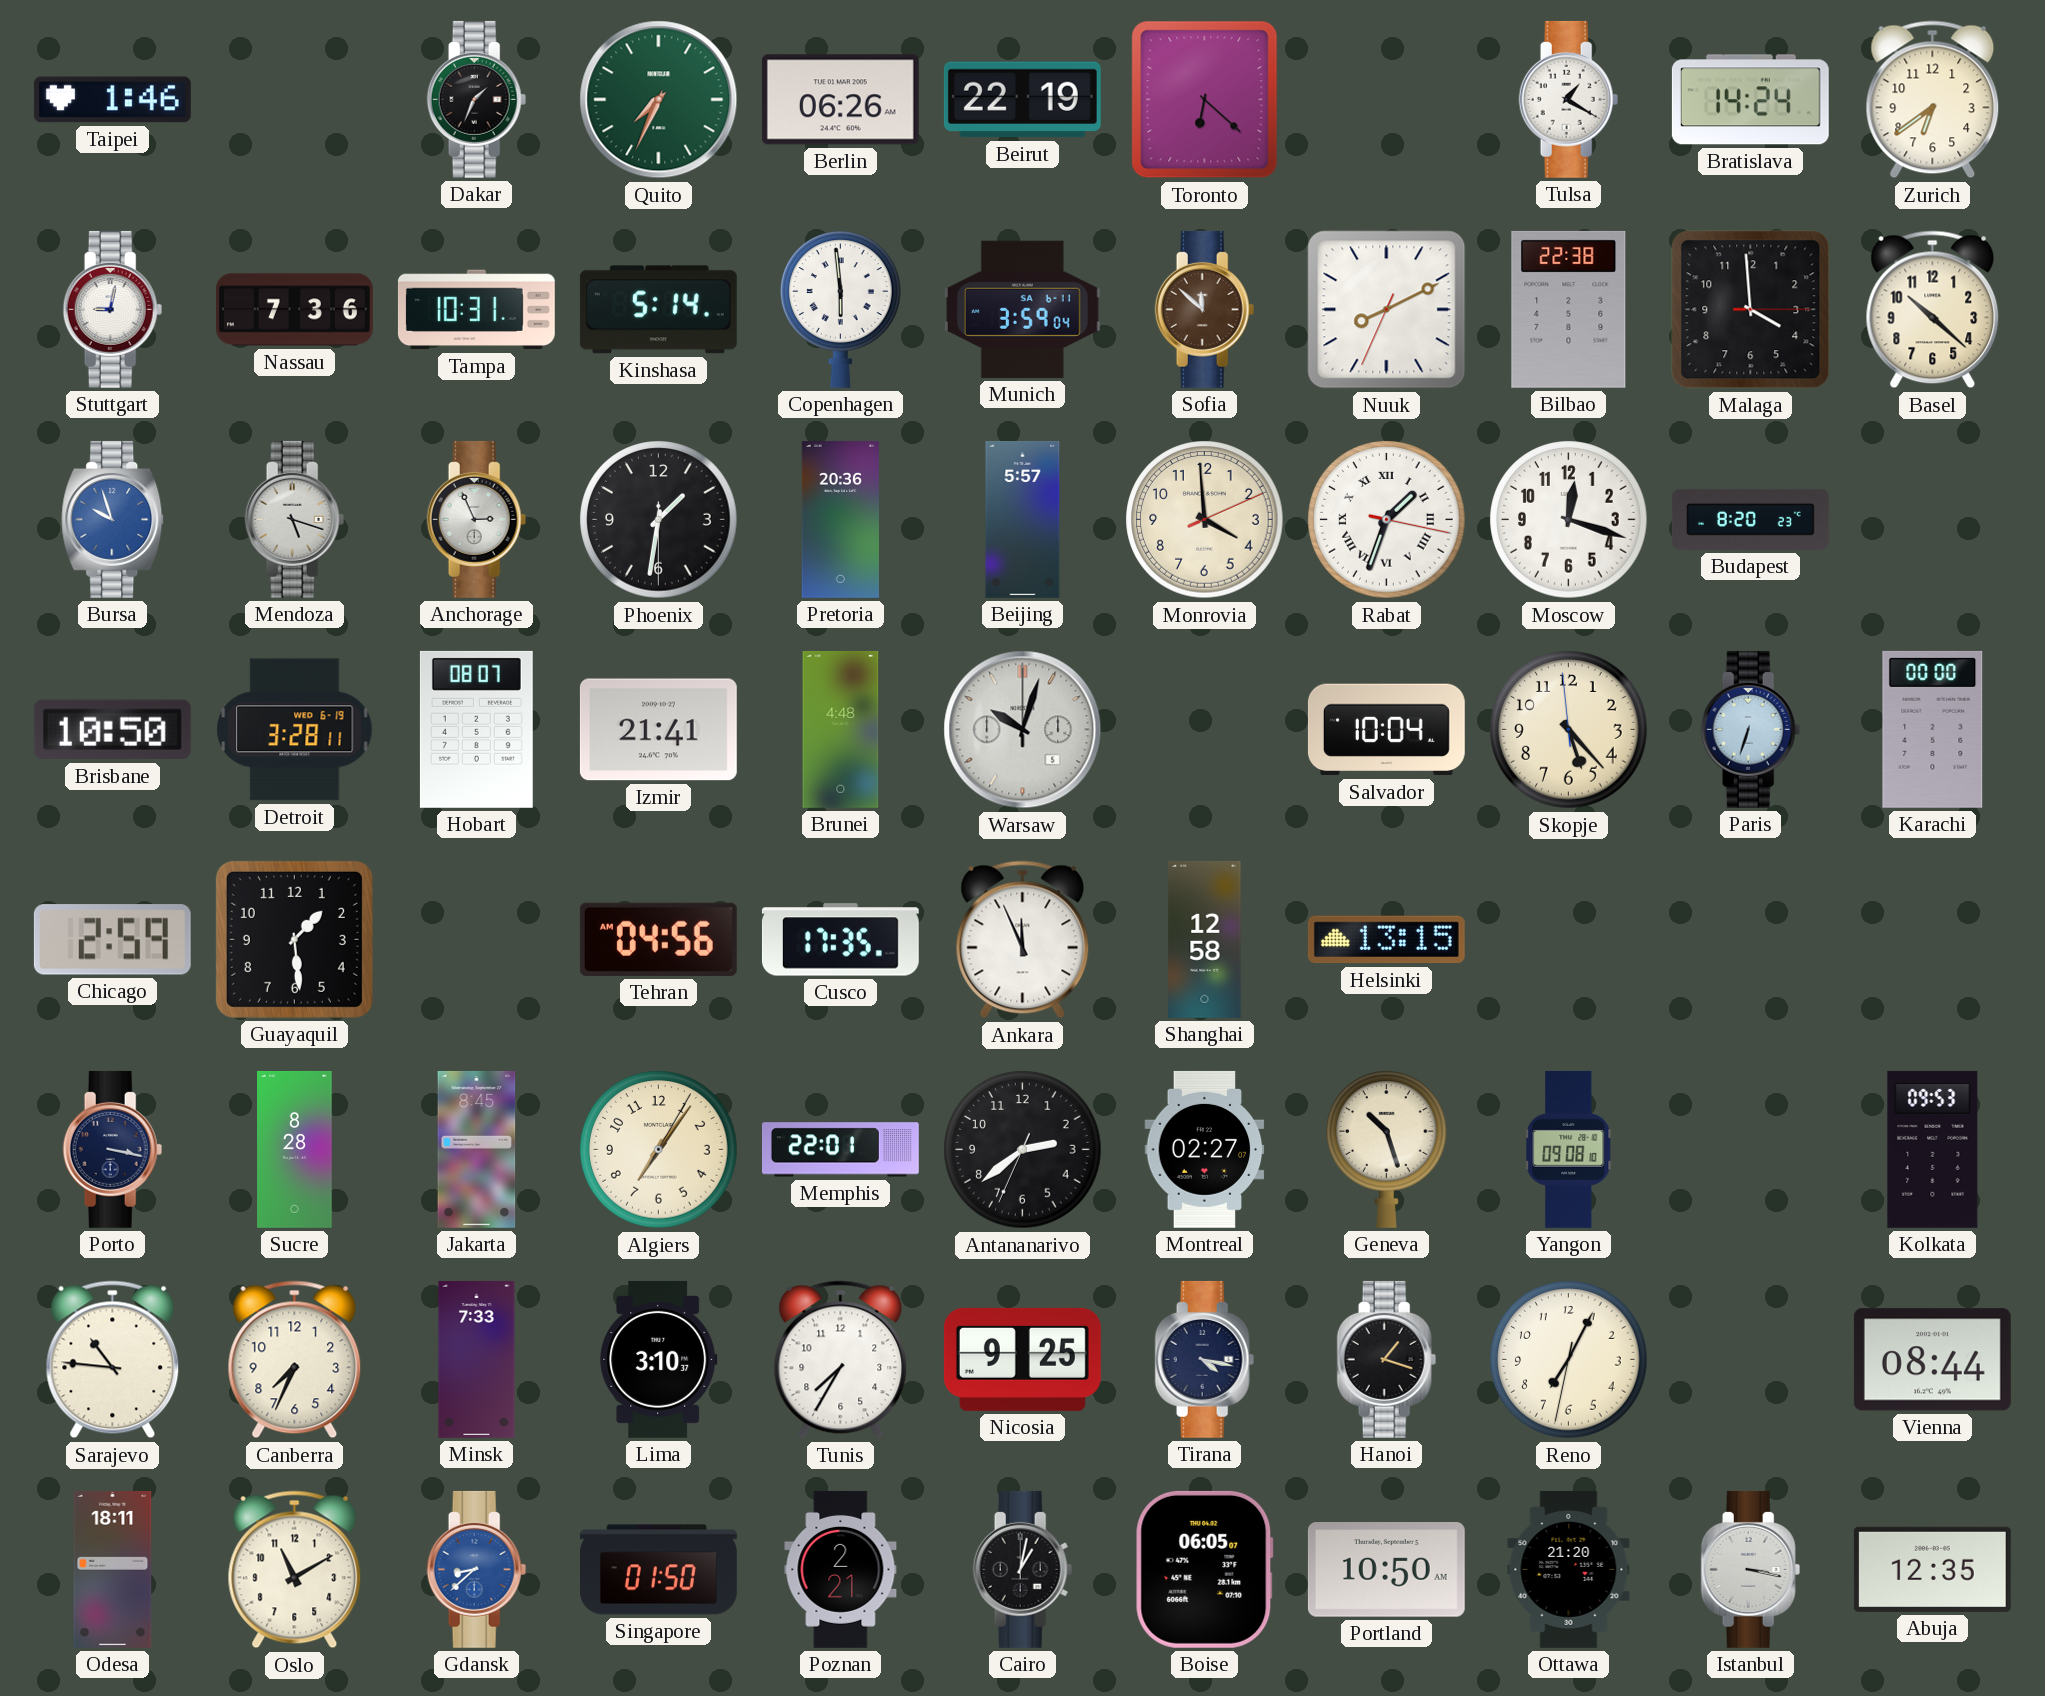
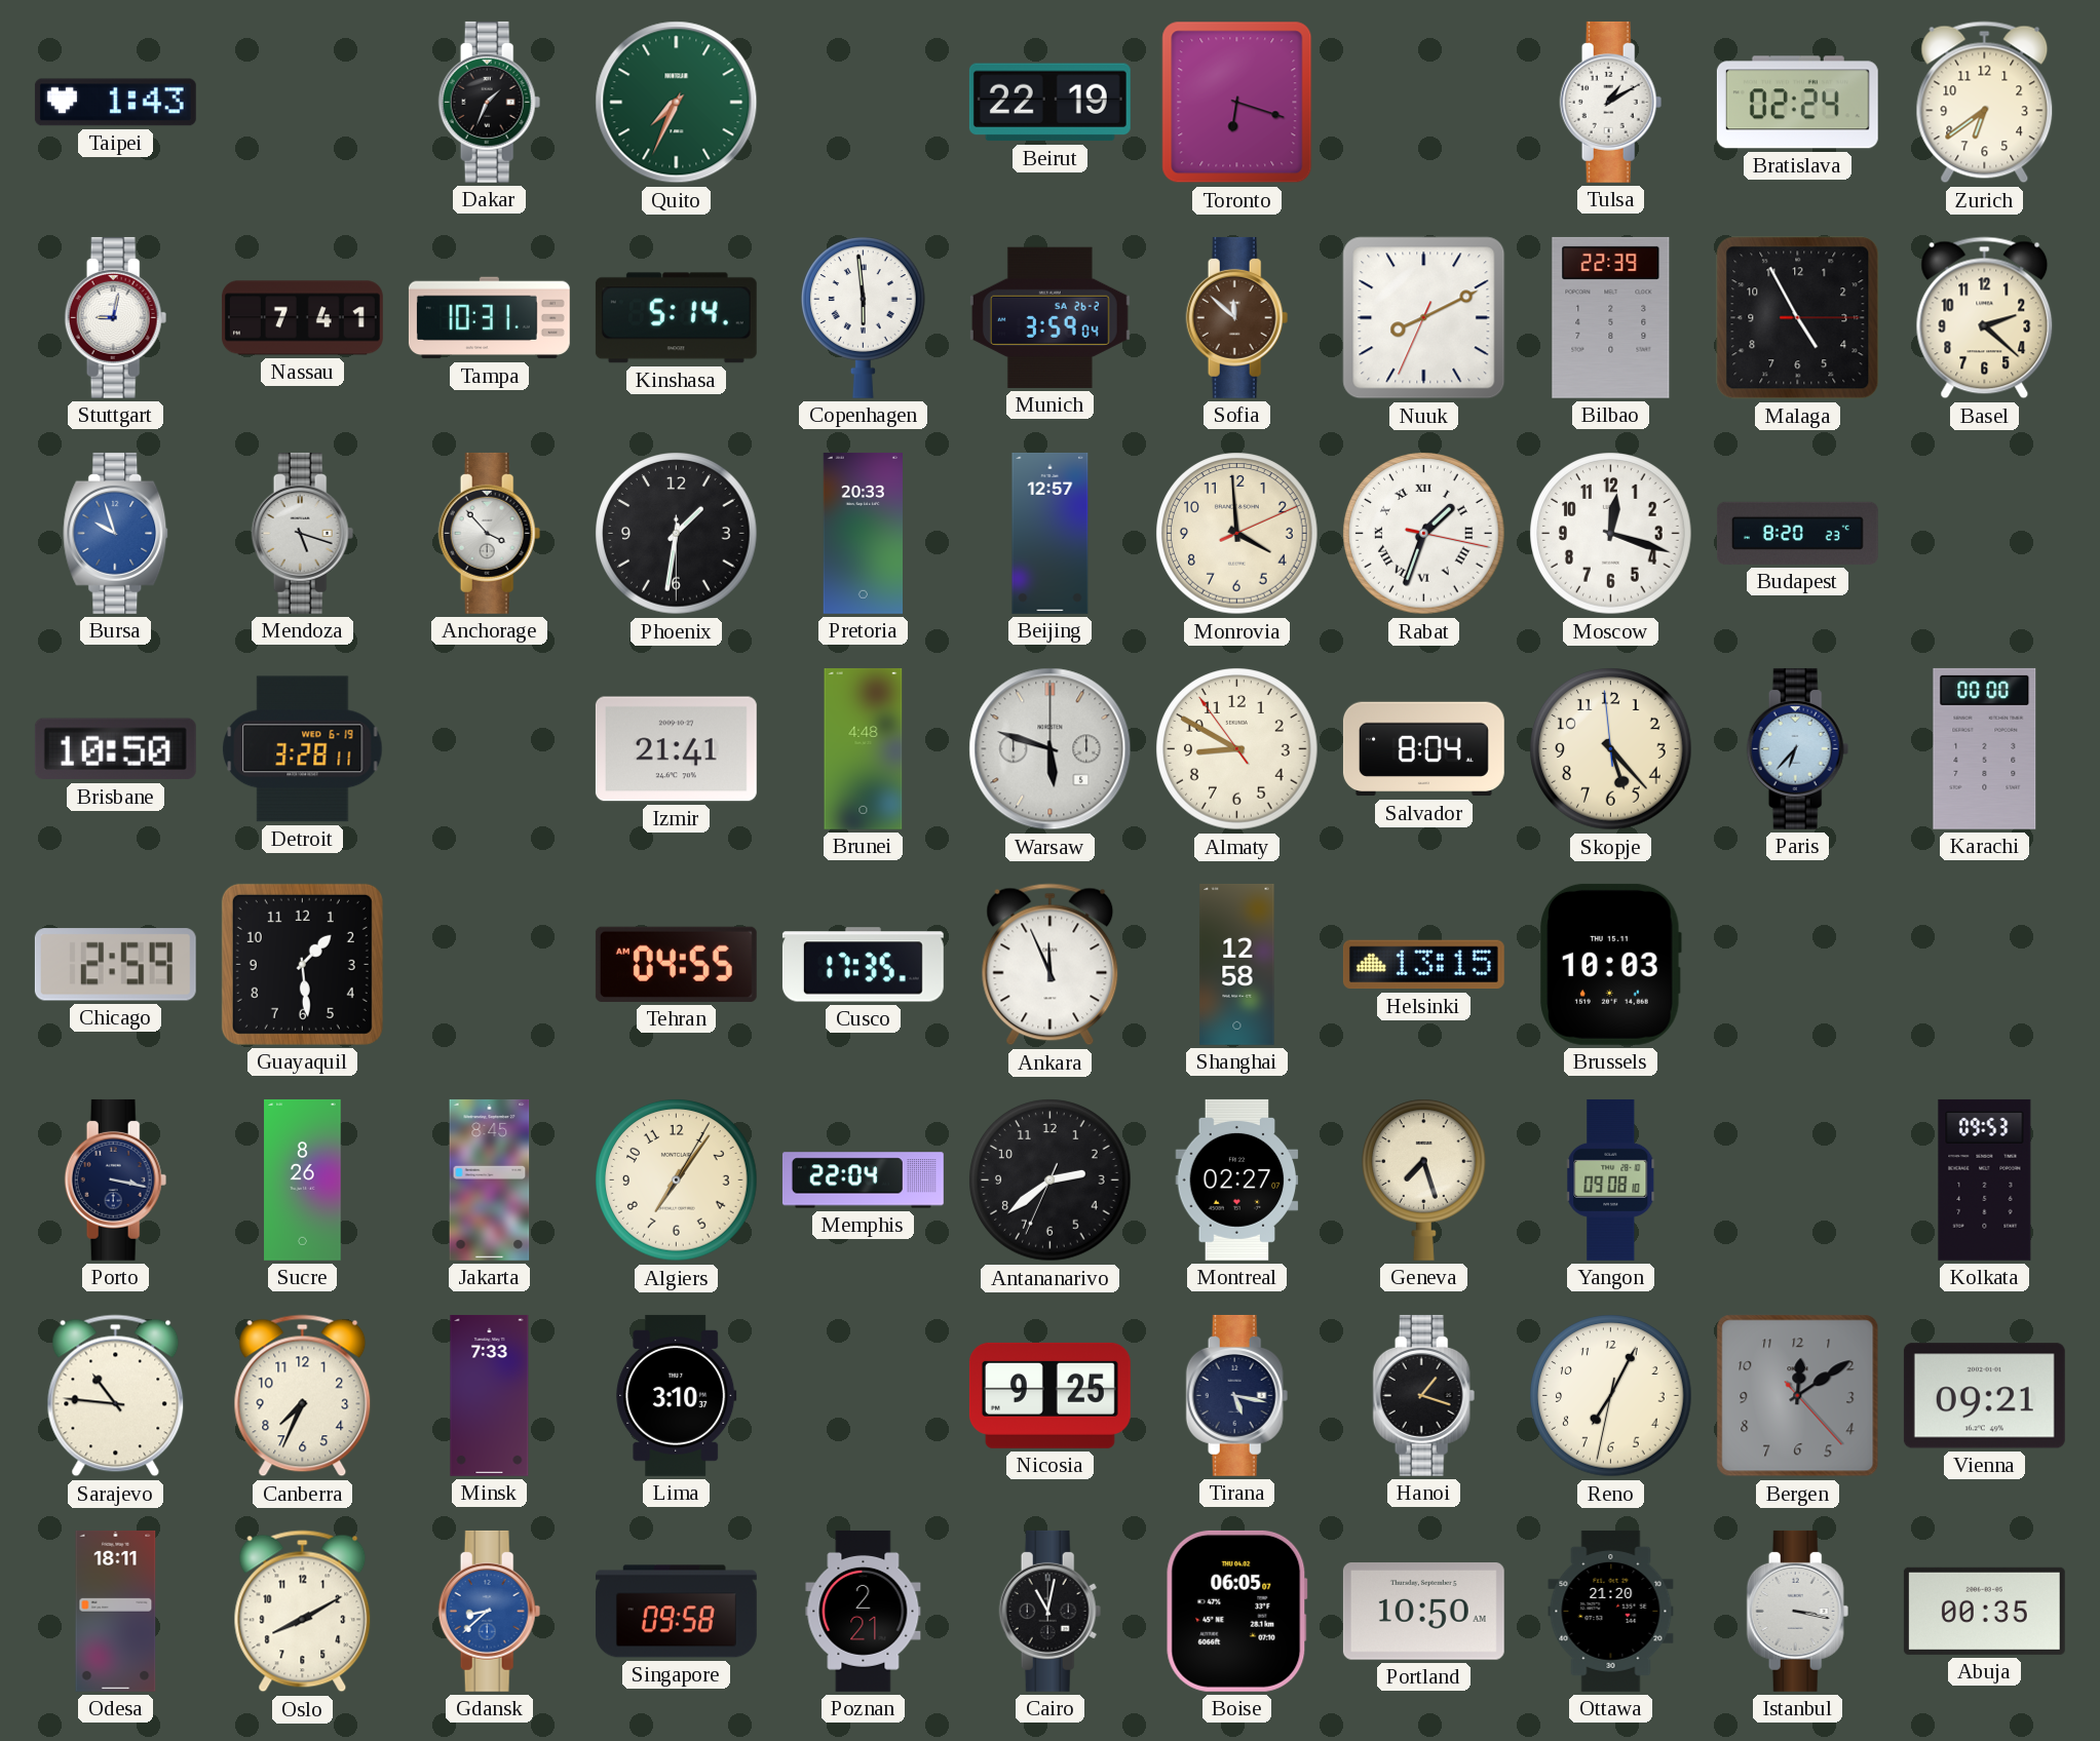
Taipei: 1:46 -> 1:43
Berlin: 06:26 -> none
Toronto: 6:22 -> 6:18
Tulsa: 1:20 -> 1:10
Bratislava: 14:24 -> 02:24
Nassau: 7:36 -> 7:41
Munich date: SA 6-11 -> SA 26-2
Bilbao: 22:38 -> 22:39
Malaga: 3:59 -> 4:55
Basel: 10:22 -> 2:22
Anchorage: 2:56 -> 3:53
Pretoria: 20:36 -> 20:33
Beijing: 5:57 -> 12:57
Hobart: 08:07 -> none
Warsaw: 10:03 -> 5:48
Almaty: none -> 8:49
Salvador: 10:04 -> 8:04
Paris: 6:33 -> 6:37
Tehran: 04:56 -> 04:55
Brussels: none -> 10:03
Sucre: 8:28 -> 8:26
Memphis: 22:01 -> 22:04
Geneva: 10:27 -> 7:27
Tunis: 7:35 -> none
Tirana: 4:17 -> 5:17
Bergen: none -> 12:09
Vienna: 08:44 -> 09:21
Oslo: 11:10 -> 8:10
Singapore: 01:50 -> 09:58
Cairo: 1:02 -> 11:02
Abuja: 12:35 -> 00:35
